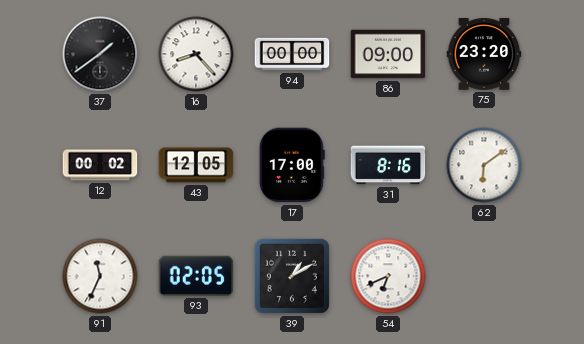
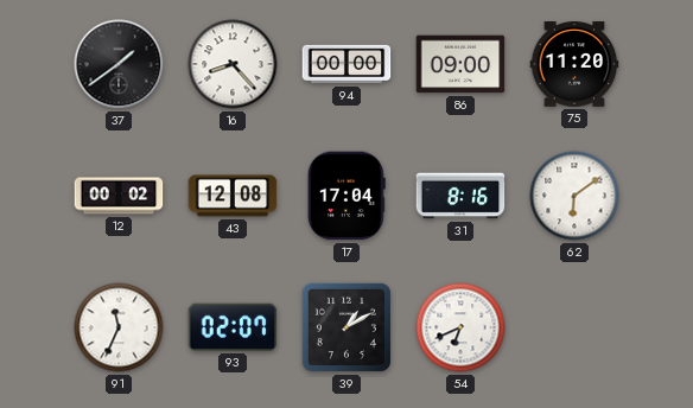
75: 23:20 -> 11:20
43: 12:05 -> 12:08
17: 17:00 -> 17:04
93: 02:05 -> 02:07
